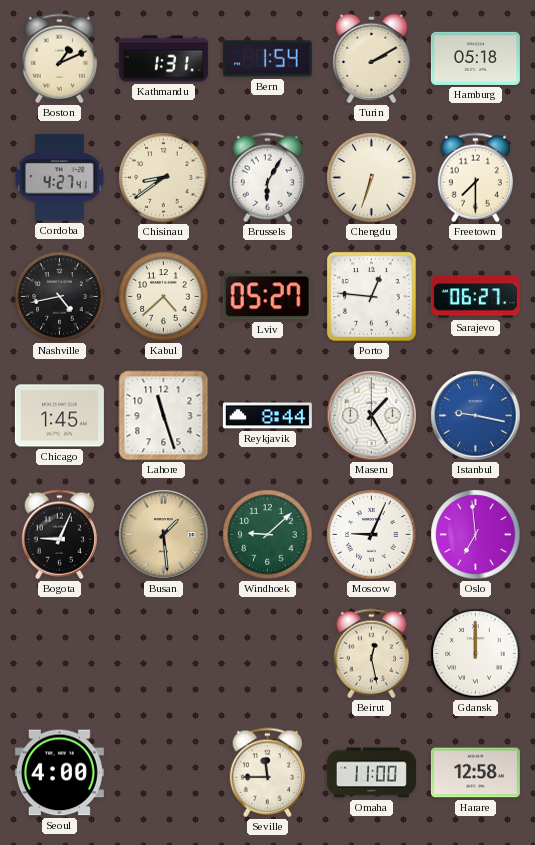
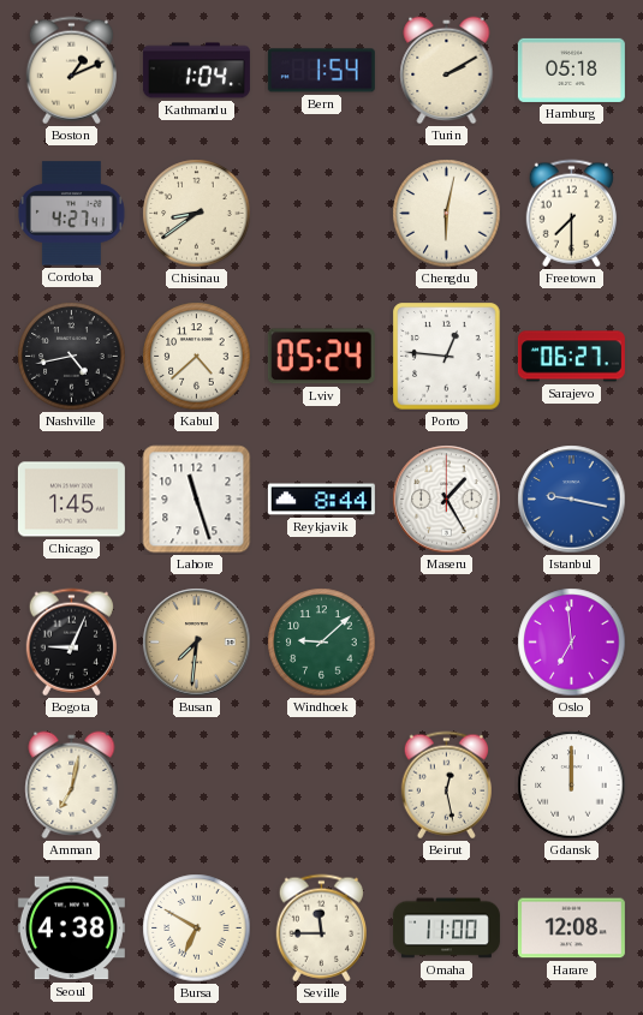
Kathmandu: 1:31 -> 1:04
Brussels: 6:05 -> none
Chengdu: 6:33 -> 6:02
Lviv: 05:27 -> 05:24
Busan: 1:29 -> 7:31
Moscow: 9:04 -> none
Amman: none -> 7:02
Seoul: 4:00 -> 4:38
Bursa: none -> 6:50
Harare: 12:58 -> 12:08
